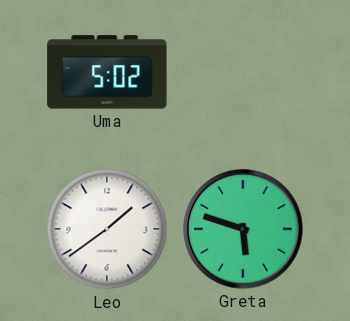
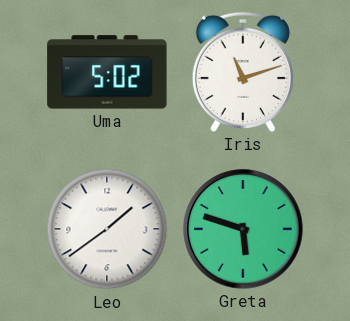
Iris: none -> 11:12
